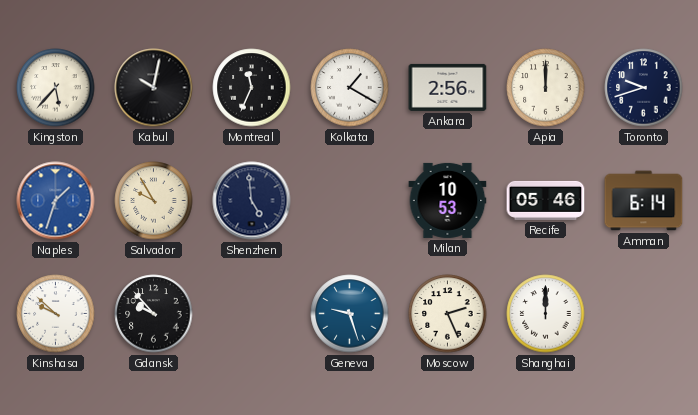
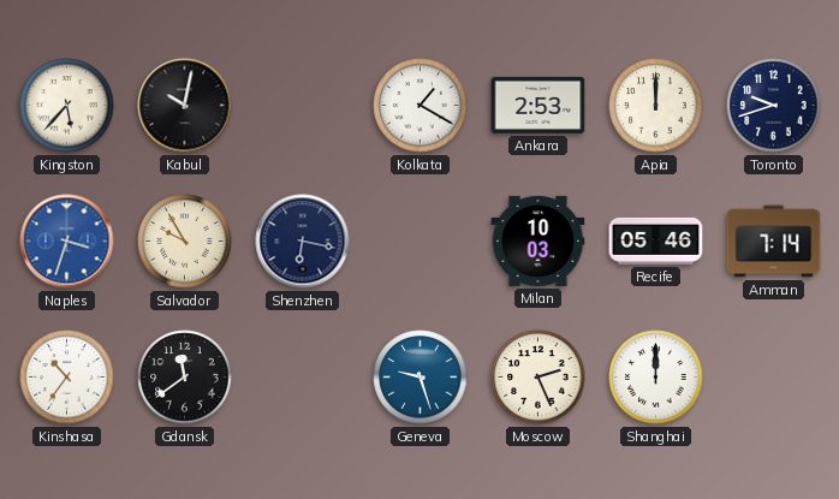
Montreal: 11:34 -> none
Ankara: 2:56 -> 2:53
Naples: 1:33 -> 3:33
Shenzhen: 4:59 -> 6:17
Milan: 10:53 -> 10:03
Amman: 6:14 -> 7:14
Kinshasa: 9:52 -> 10:36
Gdansk: 9:53 -> 11:39
